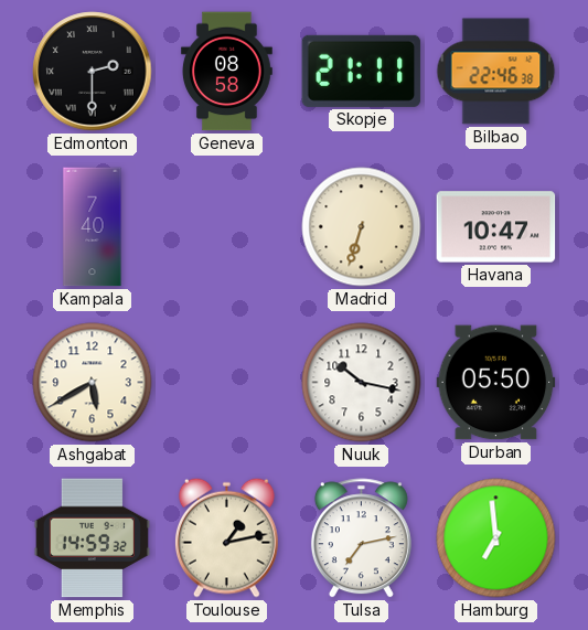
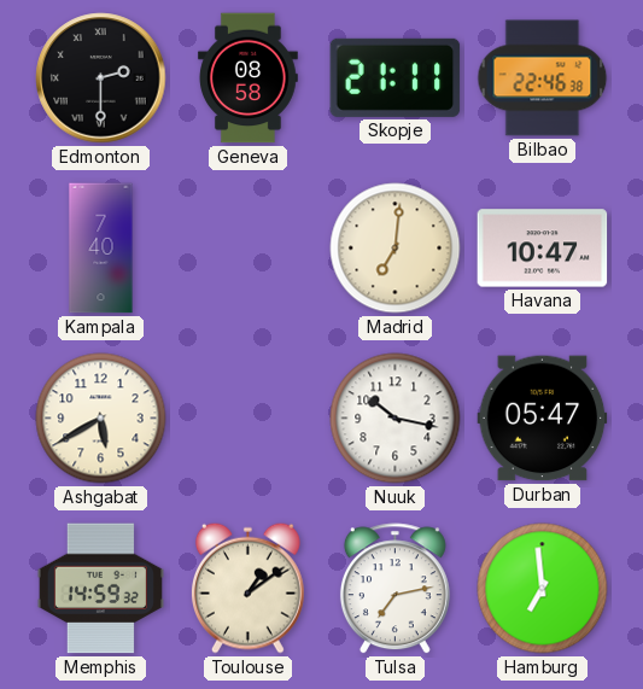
Madrid: 6:33 -> 7:01
Durban: 05:50 -> 05:47
Toulouse: 1:13 -> 1:09
